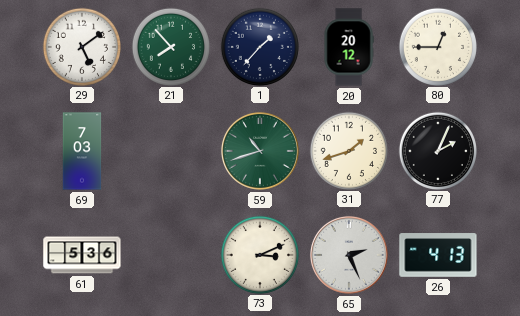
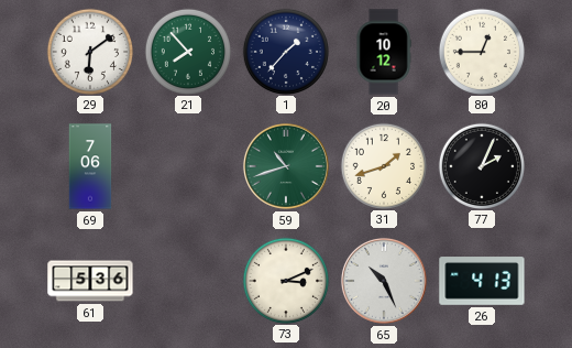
29: 5:09 -> 6:09
20: 20:12 -> 10:12
69: 7:03 -> 7:06
65: 2:26 -> 10:26
